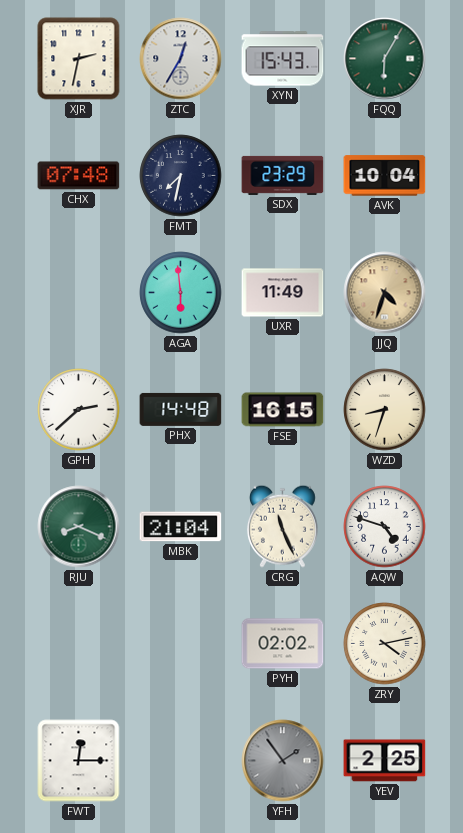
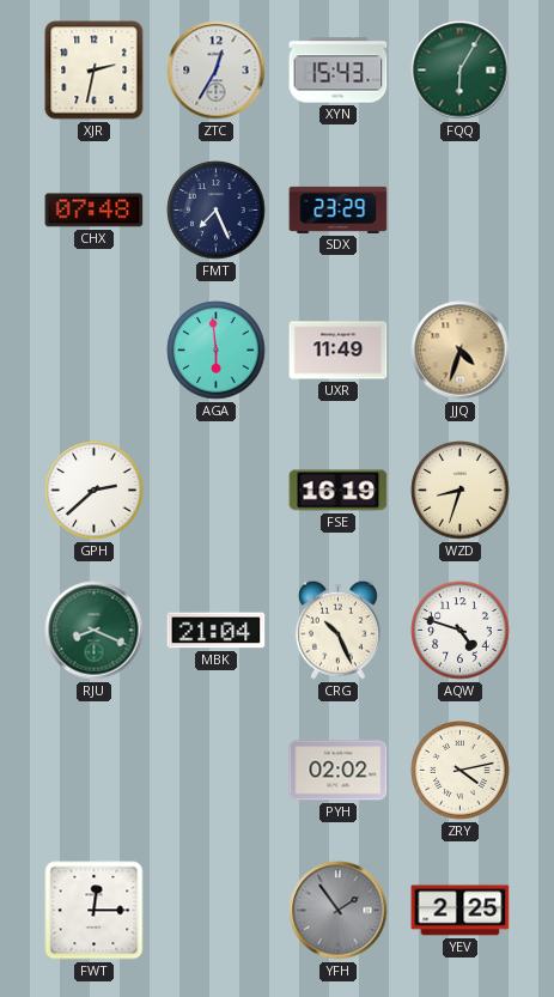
FMT: 7:32 -> 7:26
AVK: 10:04 -> none
PHX: 14:48 -> none
FSE: 16:15 -> 16:19
CRG: 11:26 -> 10:26
